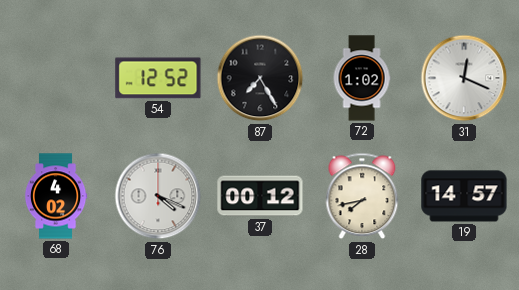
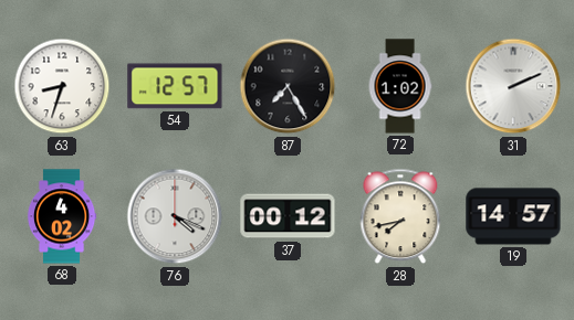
63: none -> 8:33
54: 12:52 -> 12:57
31: 12:19 -> 2:11
